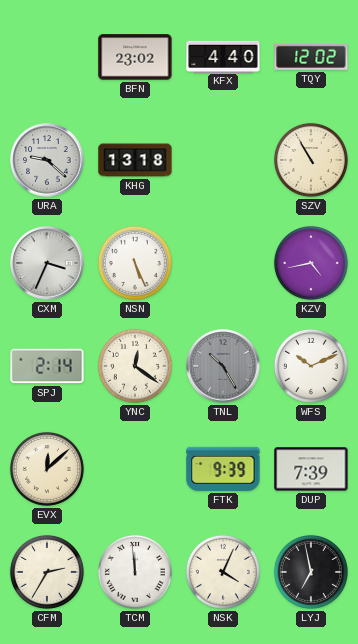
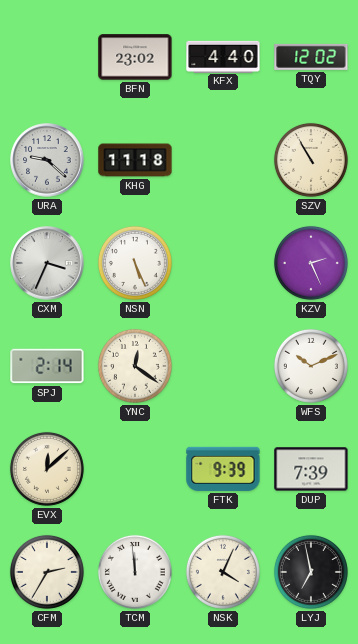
KHG: 13:18 -> 11:18
KZV: 4:43 -> 2:26
TNL: 10:25 -> none
